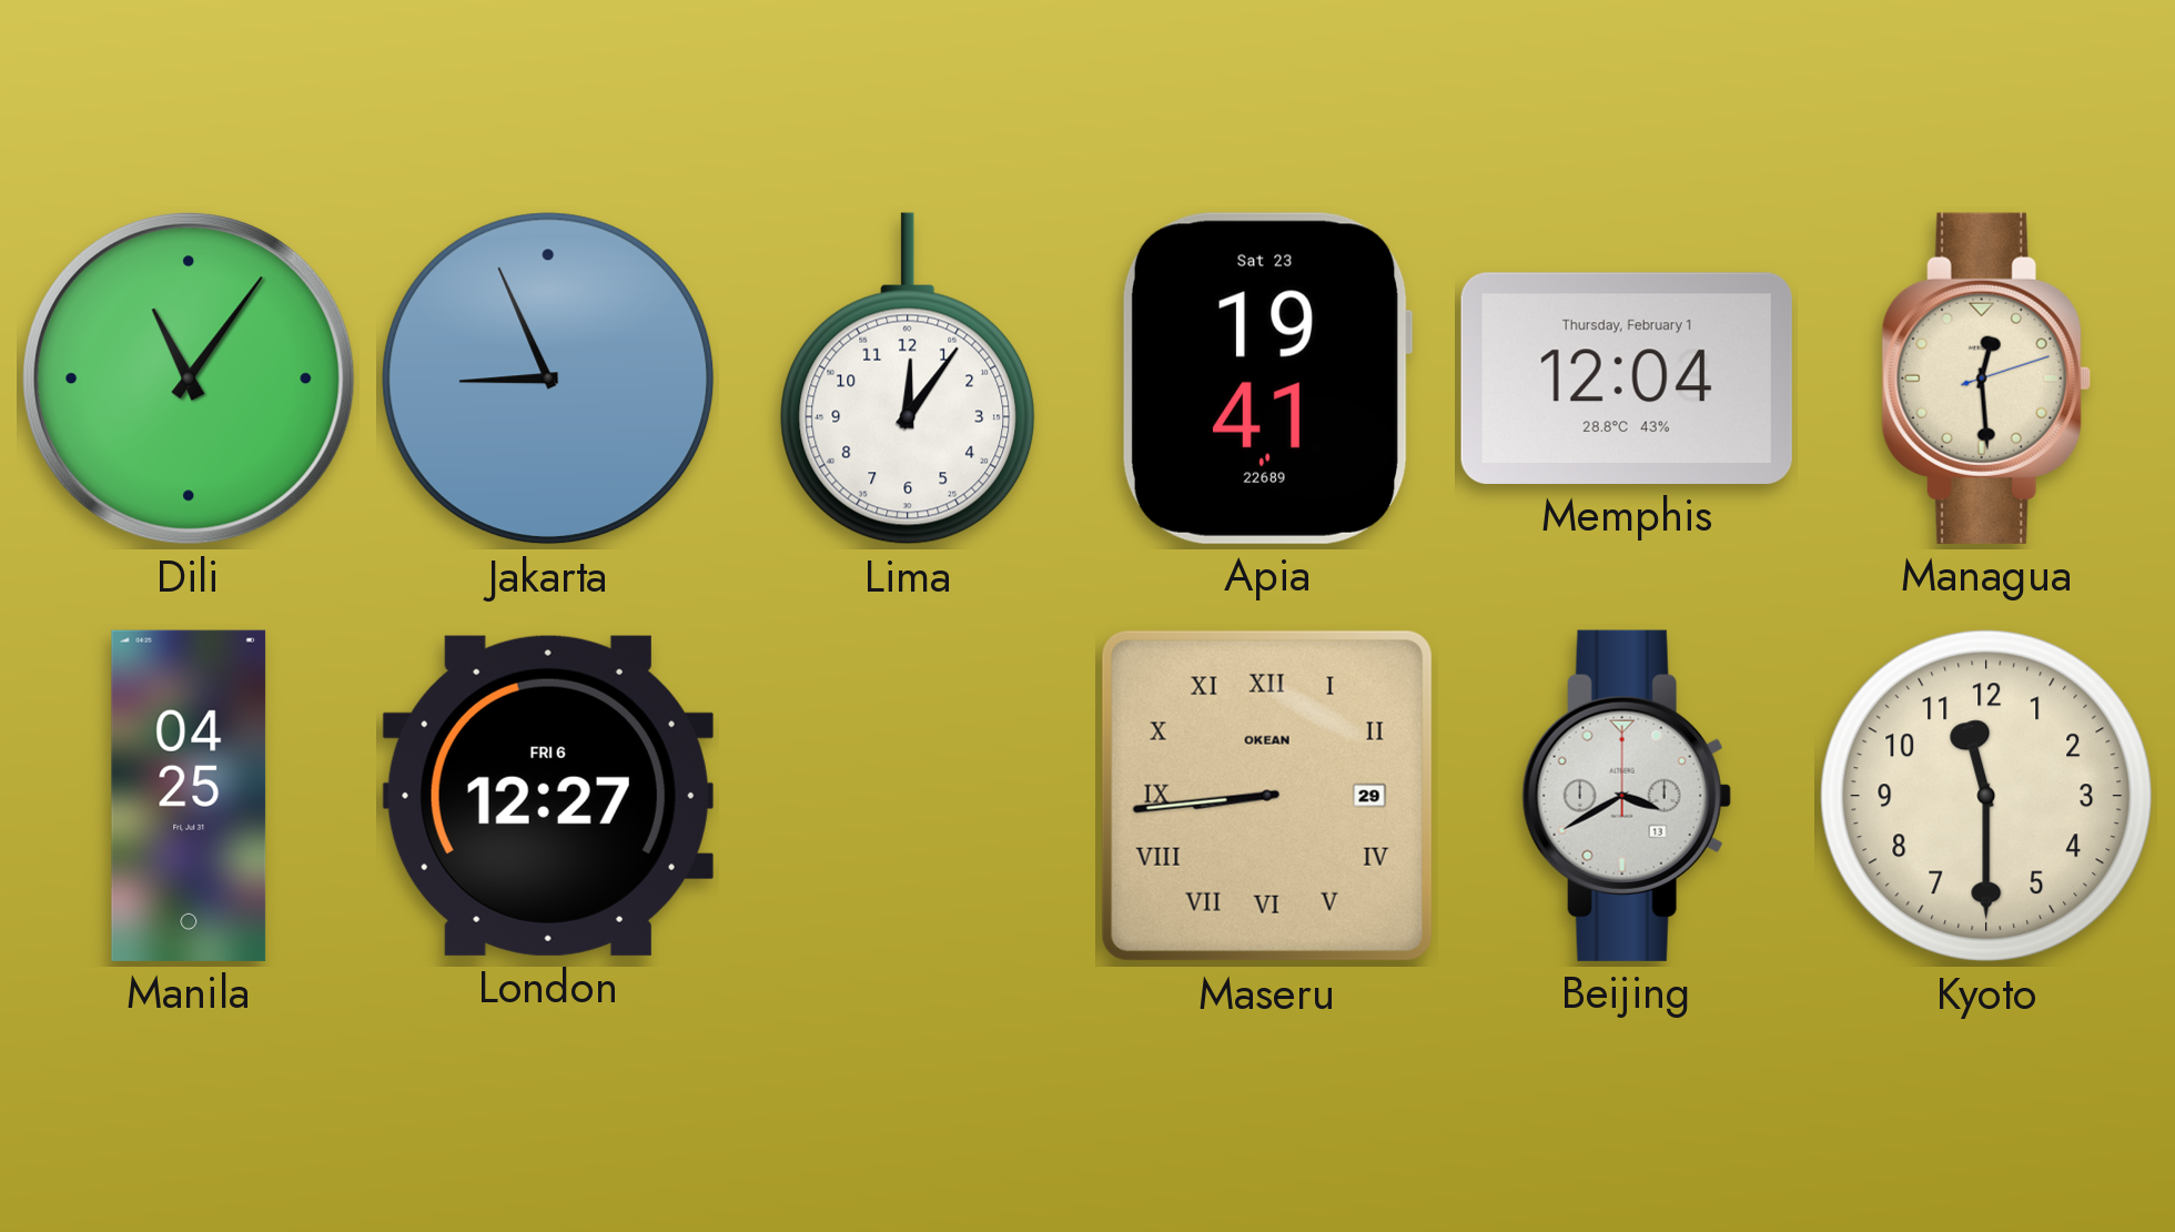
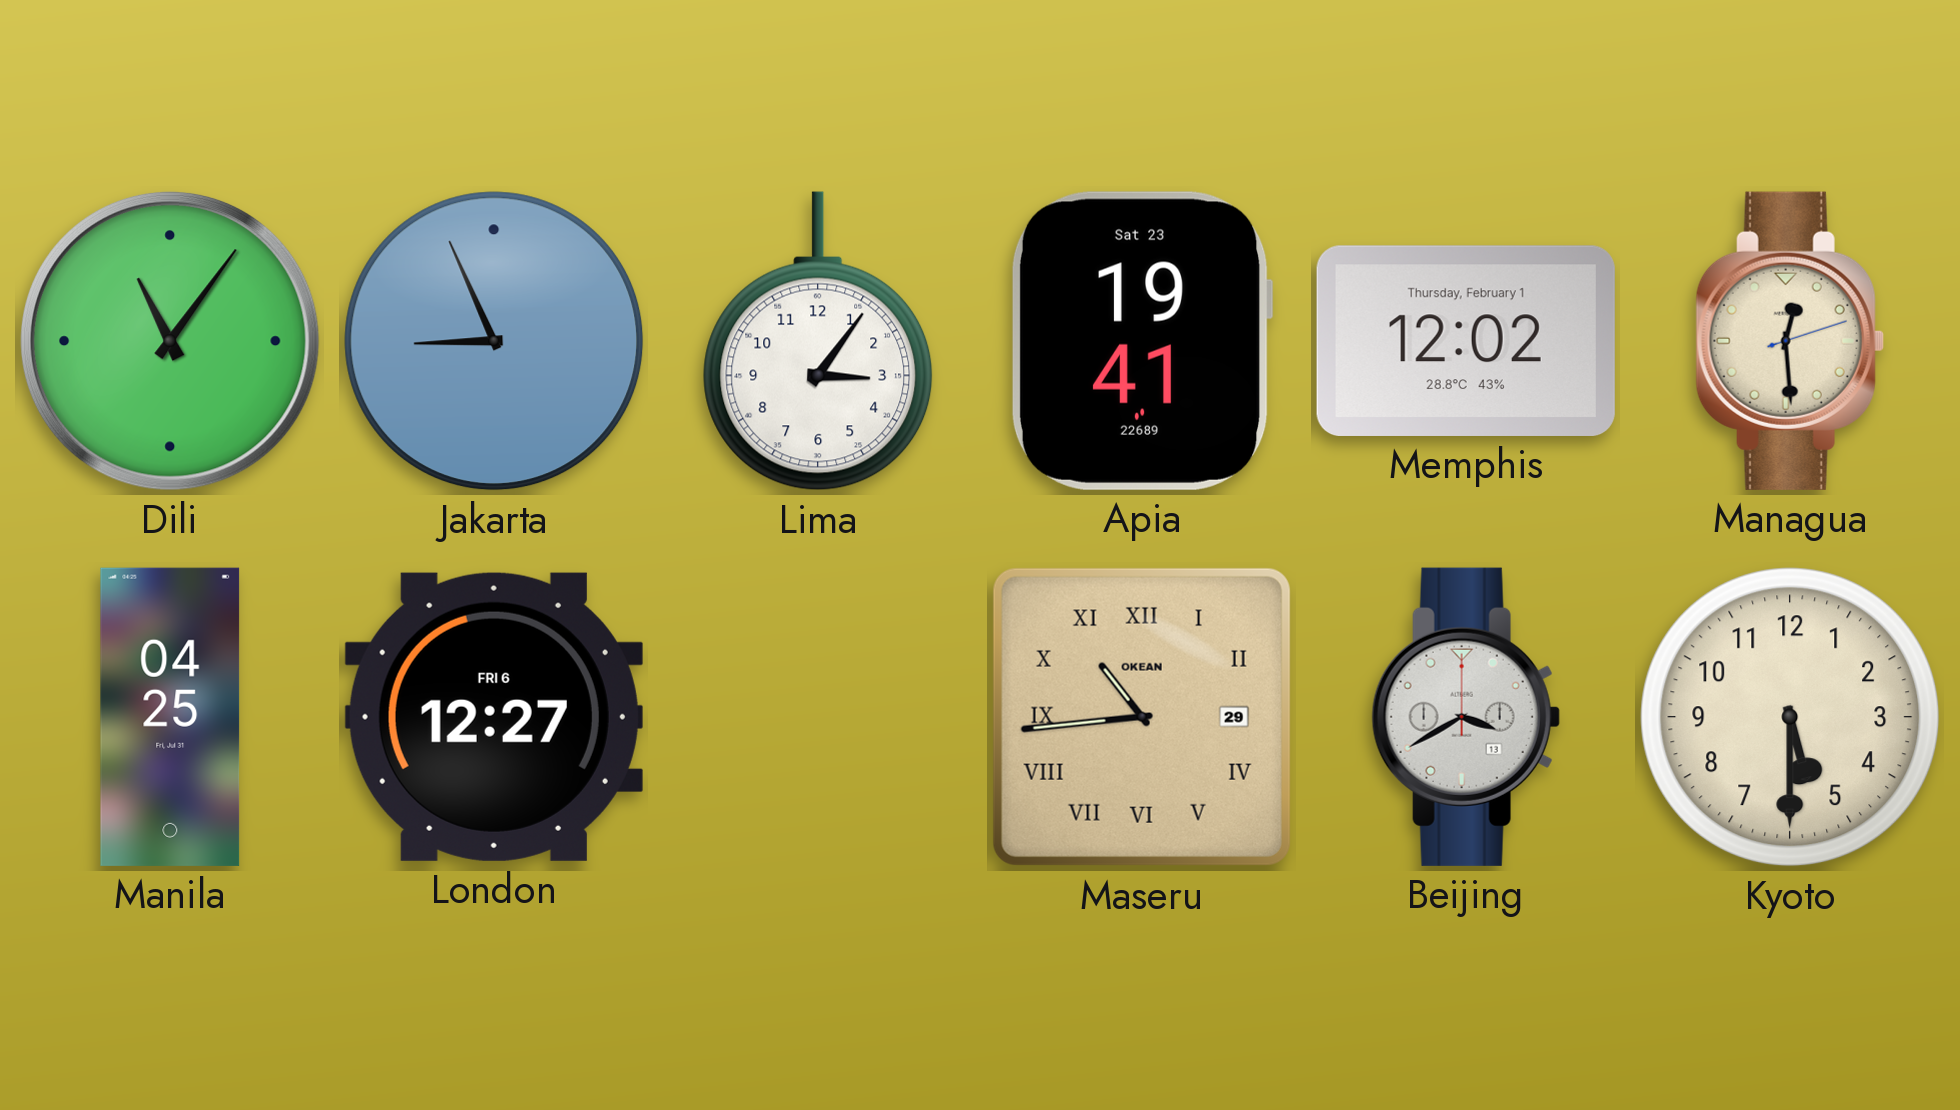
Lima: 12:06 -> 3:06
Memphis: 12:04 -> 12:02
Maseru: 8:44 -> 10:44
Kyoto: 11:30 -> 5:30
